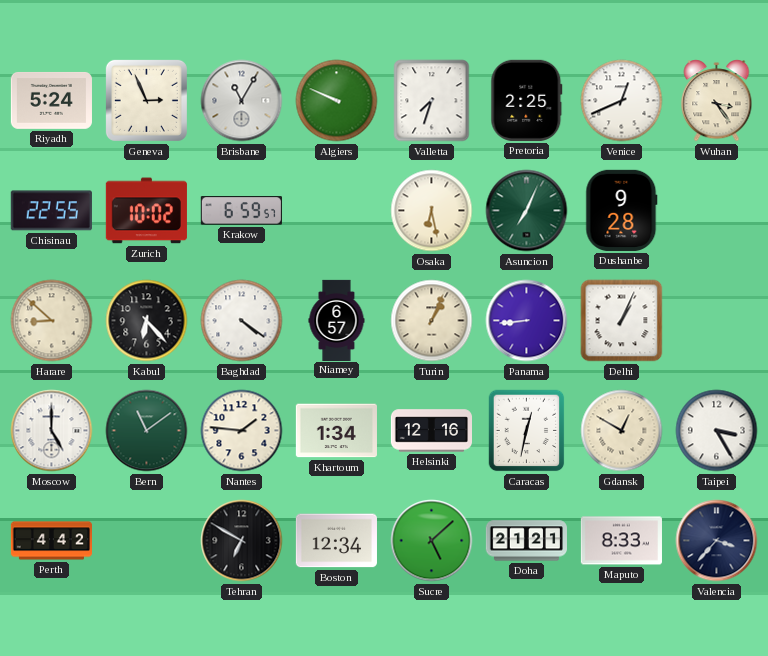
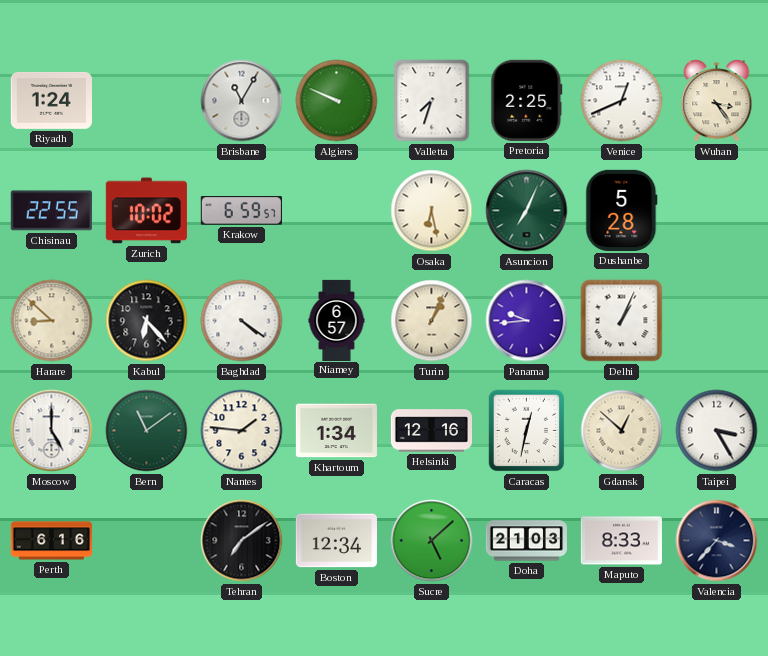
Riyadh: 5:24 -> 1:24
Geneva: 2:56 -> none
Dushanbe: 9:28 -> 5:28
Panama: 8:44 -> 9:44
Gdansk: 12:50 -> 12:52
Perth: 4:42 -> 6:16
Tehran: 6:50 -> 7:09
Doha: 21:21 -> 21:03
